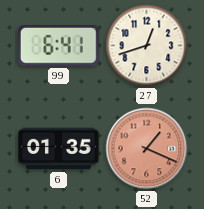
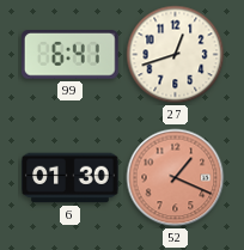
6: 01:35 -> 01:30
